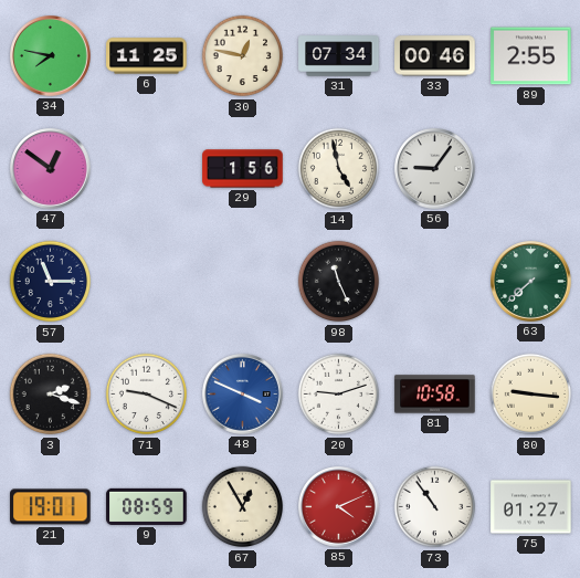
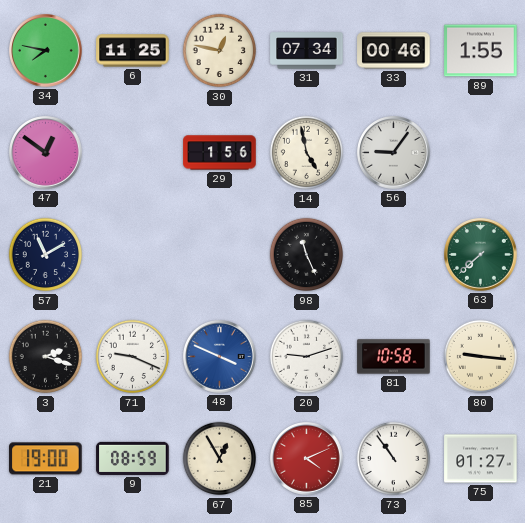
89: 2:55 -> 1:55
57: 11:15 -> 11:10
21: 19:01 -> 19:00
